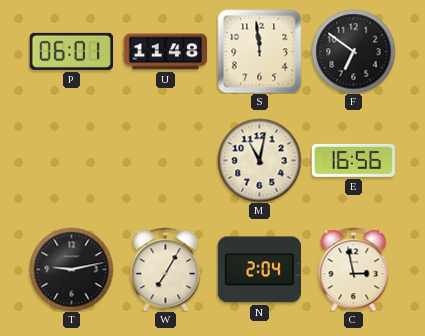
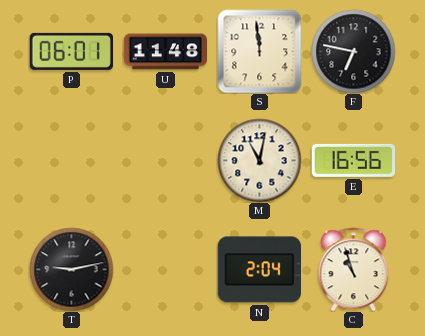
F: 6:51 -> 6:47
W: 7:05 -> none
C: 2:58 -> 10:57
